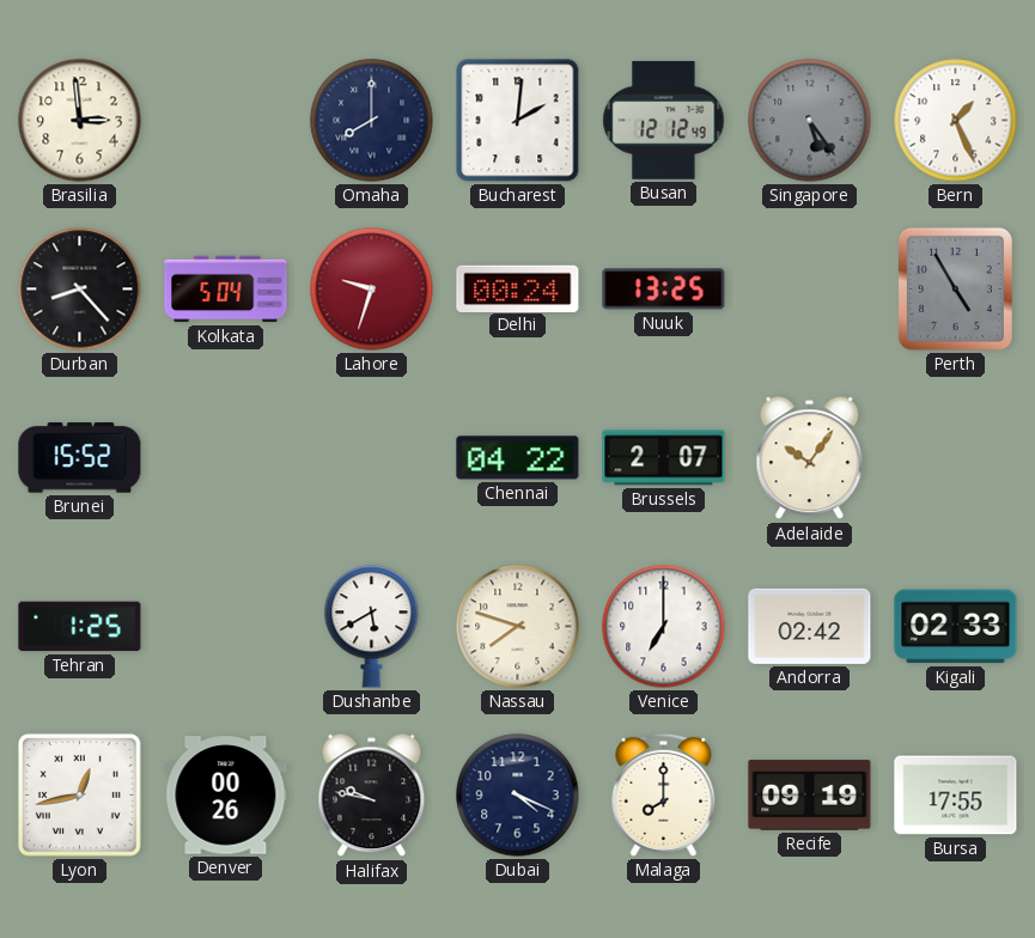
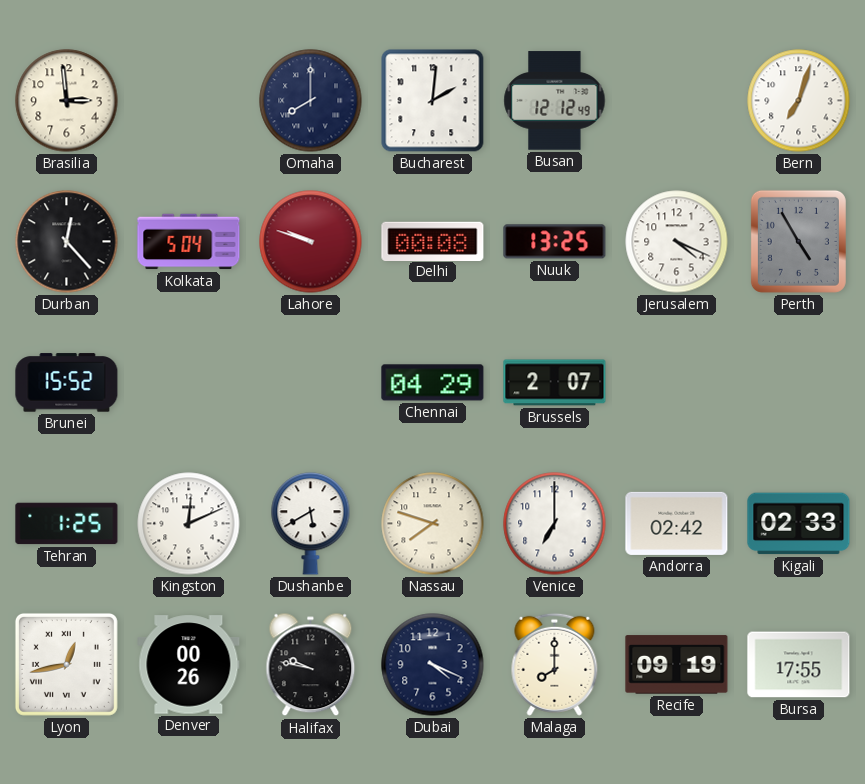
Singapore: 5:24 -> none
Bern: 1:26 -> 7:03
Durban: 8:23 -> 12:23
Lahore: 9:33 -> 9:48
Delhi: 00:24 -> 00:08
Jerusalem: none -> 4:19
Chennai: 04:22 -> 04:29
Adelaide: 10:06 -> none
Kingston: none -> 12:11
